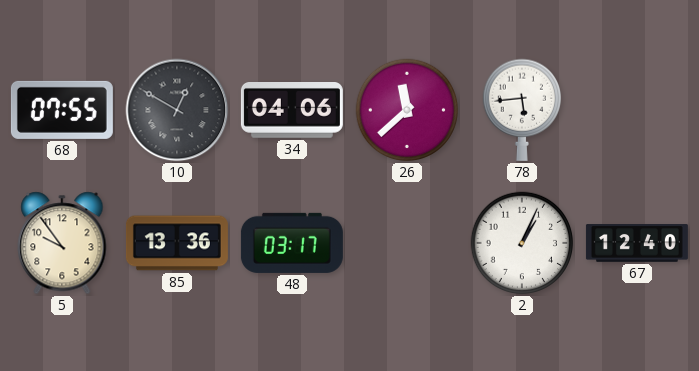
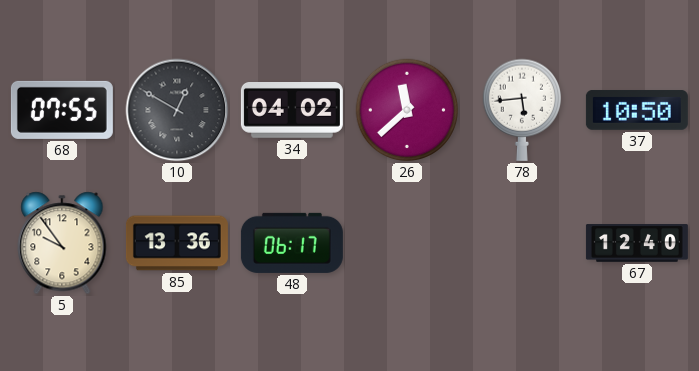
34: 04:06 -> 04:02
37: none -> 10:50
48: 03:17 -> 06:17
2: 1:04 -> none
